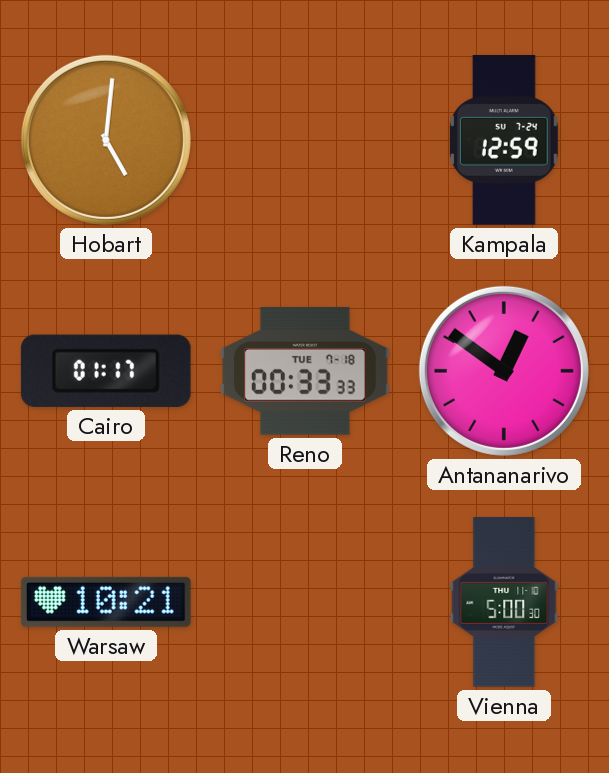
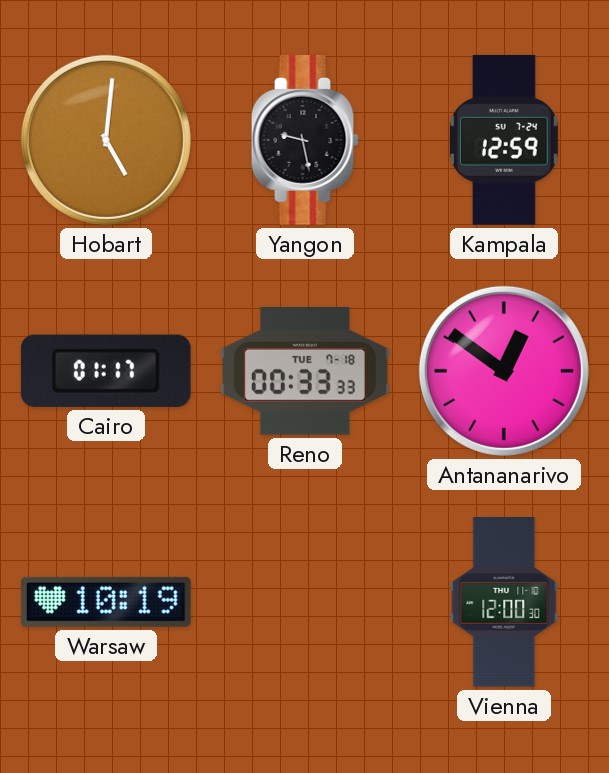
Yangon: none -> 9:28
Warsaw: 10:21 -> 10:19
Vienna: 5:00 -> 12:00
